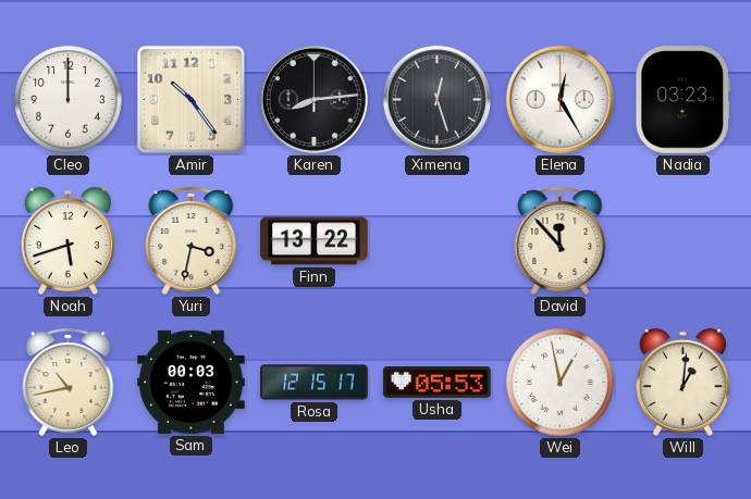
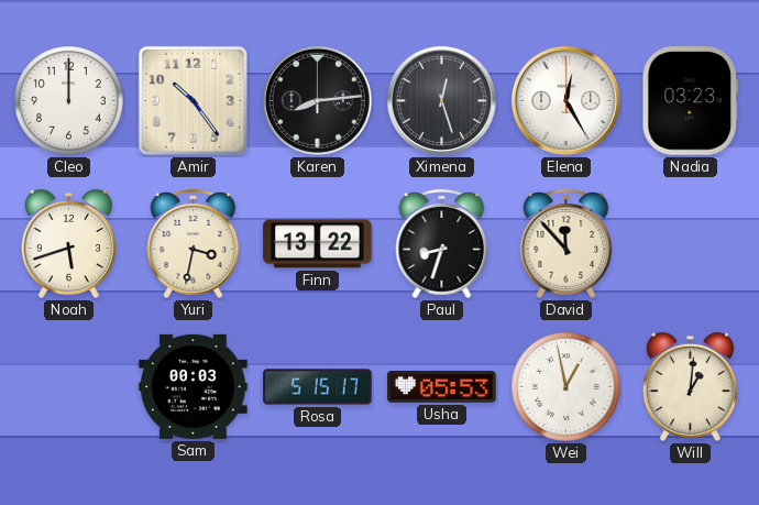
Paul: none -> 8:33
Leo: 10:43 -> none
Rosa: 12:15 -> 5:15
